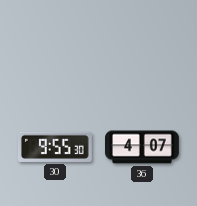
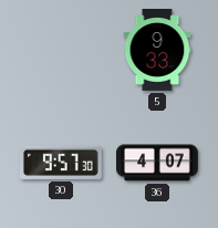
5: none -> 9:33
30: 9:55 -> 9:57
